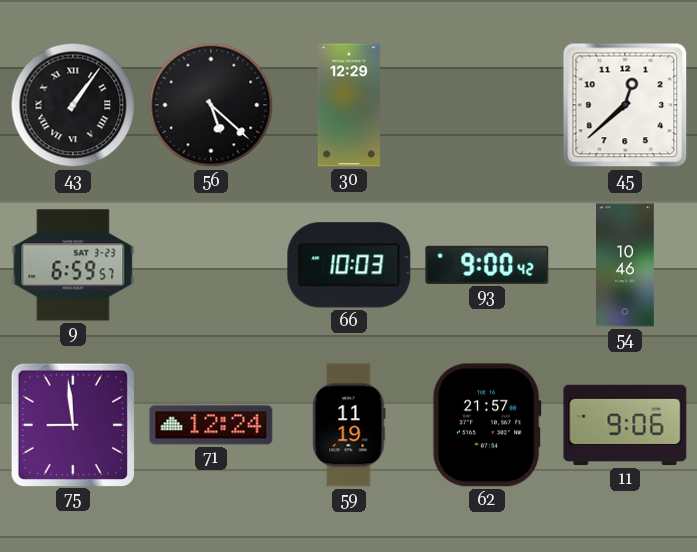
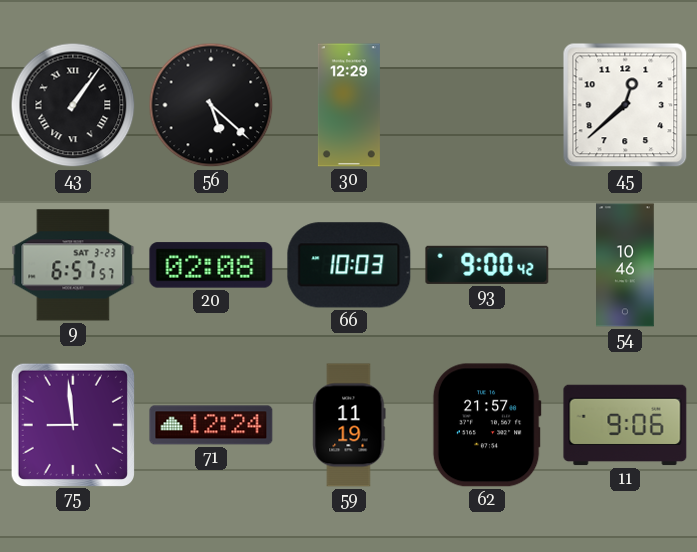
9: 6:59 -> 6:57
20: none -> 02:08
